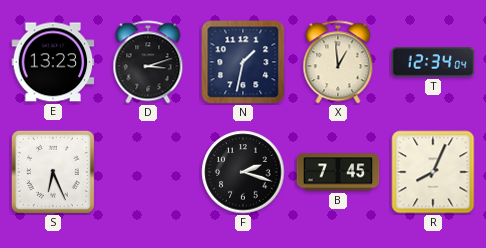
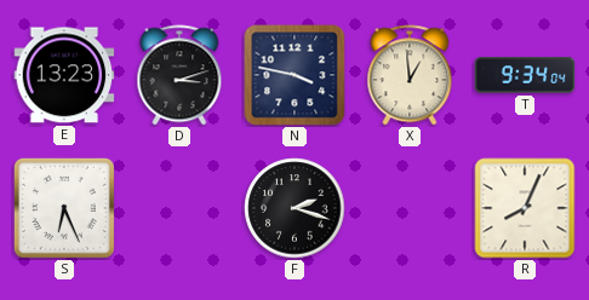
N: 1:32 -> 3:47
T: 12:34 -> 9:34
B: 7:45 -> none
